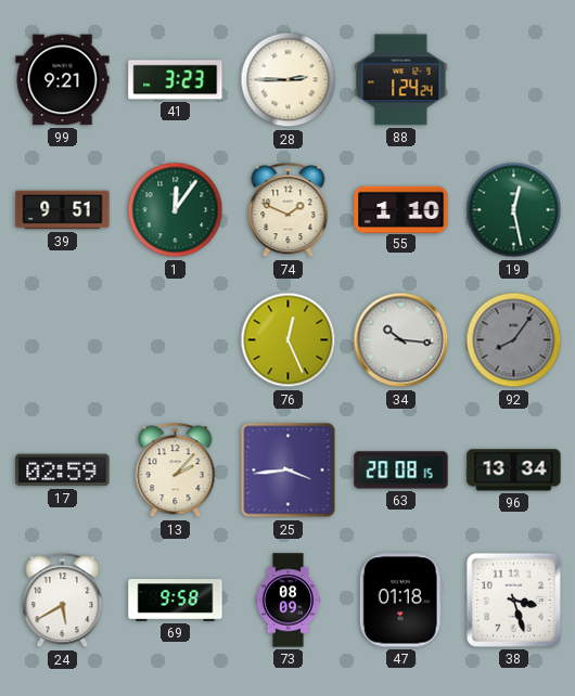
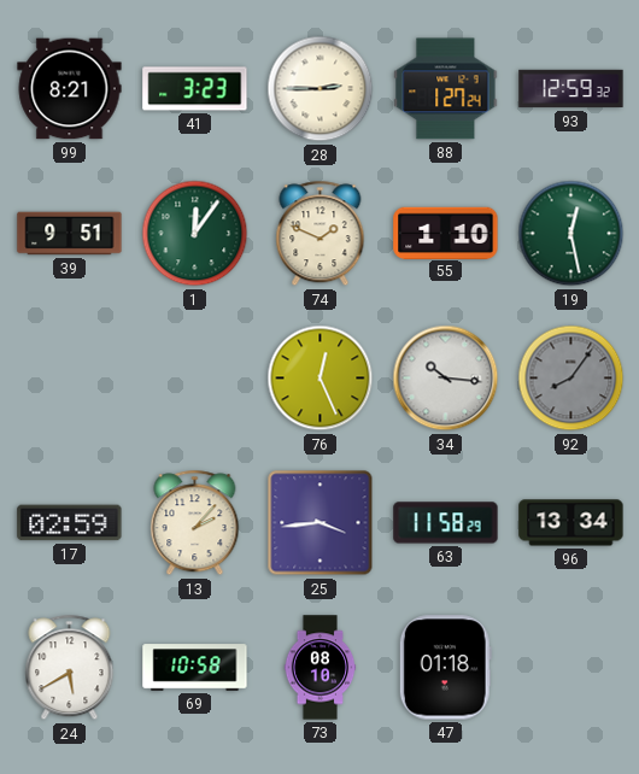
99: 9:21 -> 8:21
88: 1:24 -> 1:27
93: none -> 12:59
63: 20:08 -> 11:58
69: 9:58 -> 10:58
73: 08:09 -> 08:10
38: 3:27 -> none
